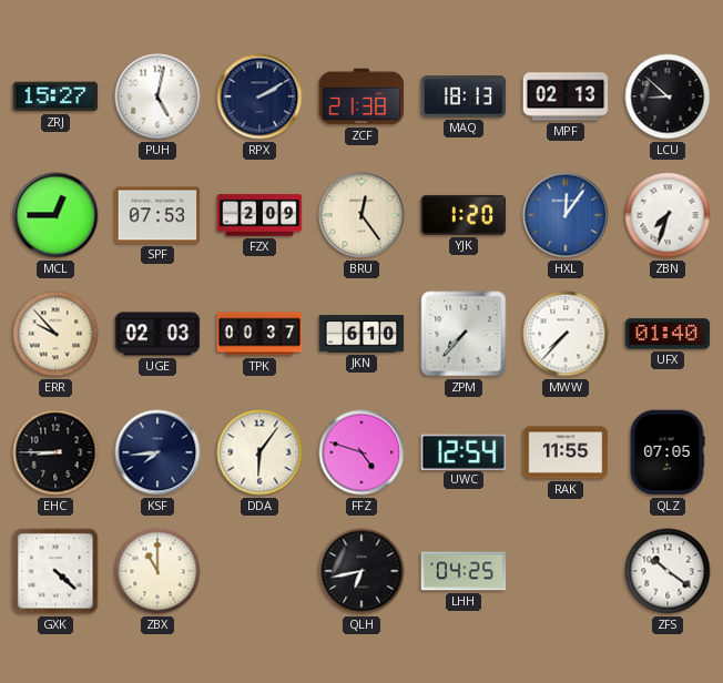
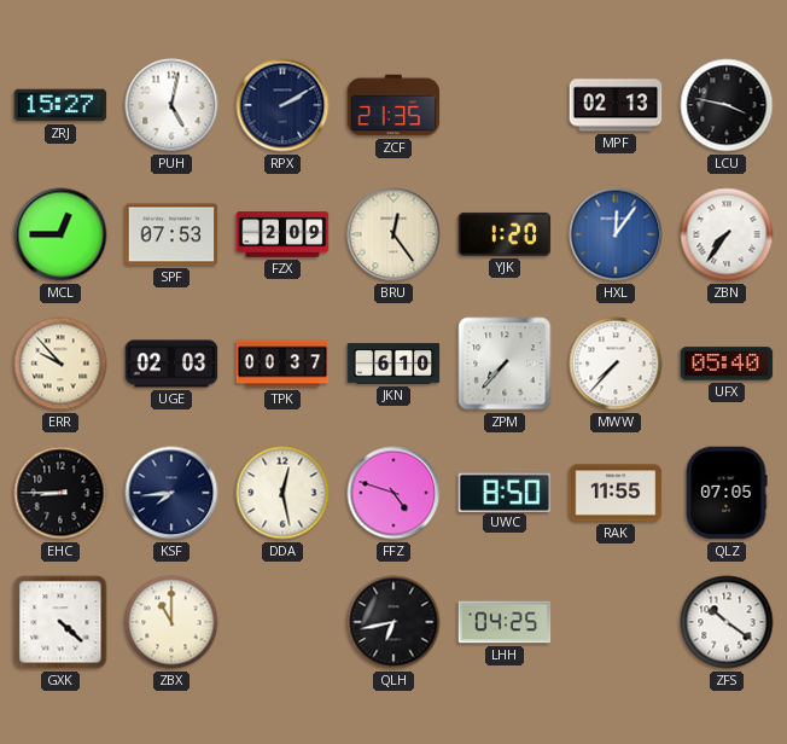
ZCF: 21:38 -> 21:35
MAQ: 18:13 -> none
LCU: 8:52 -> 3:47
ZBN: 7:33 -> 7:36
UFX: 01:40 -> 05:40
DDA: 6:06 -> 12:28
UWC: 12:54 -> 8:50
